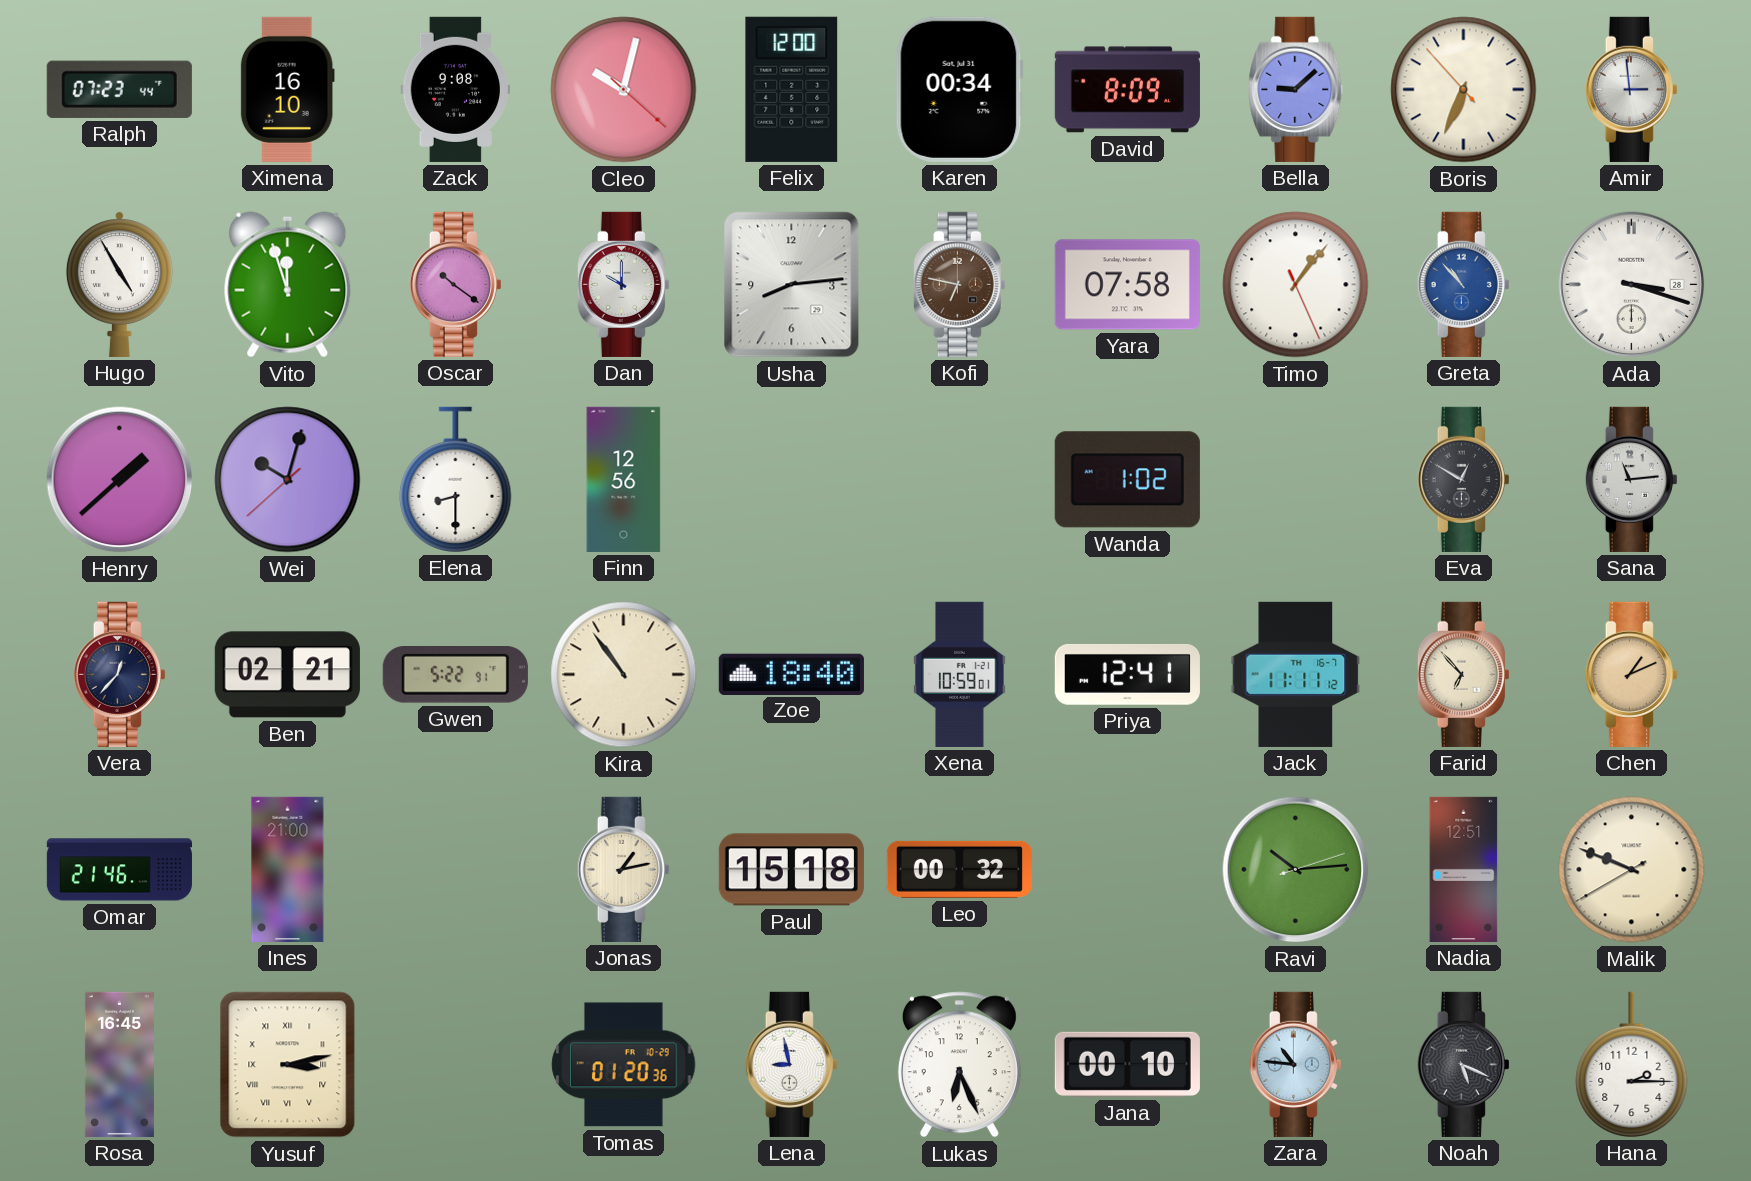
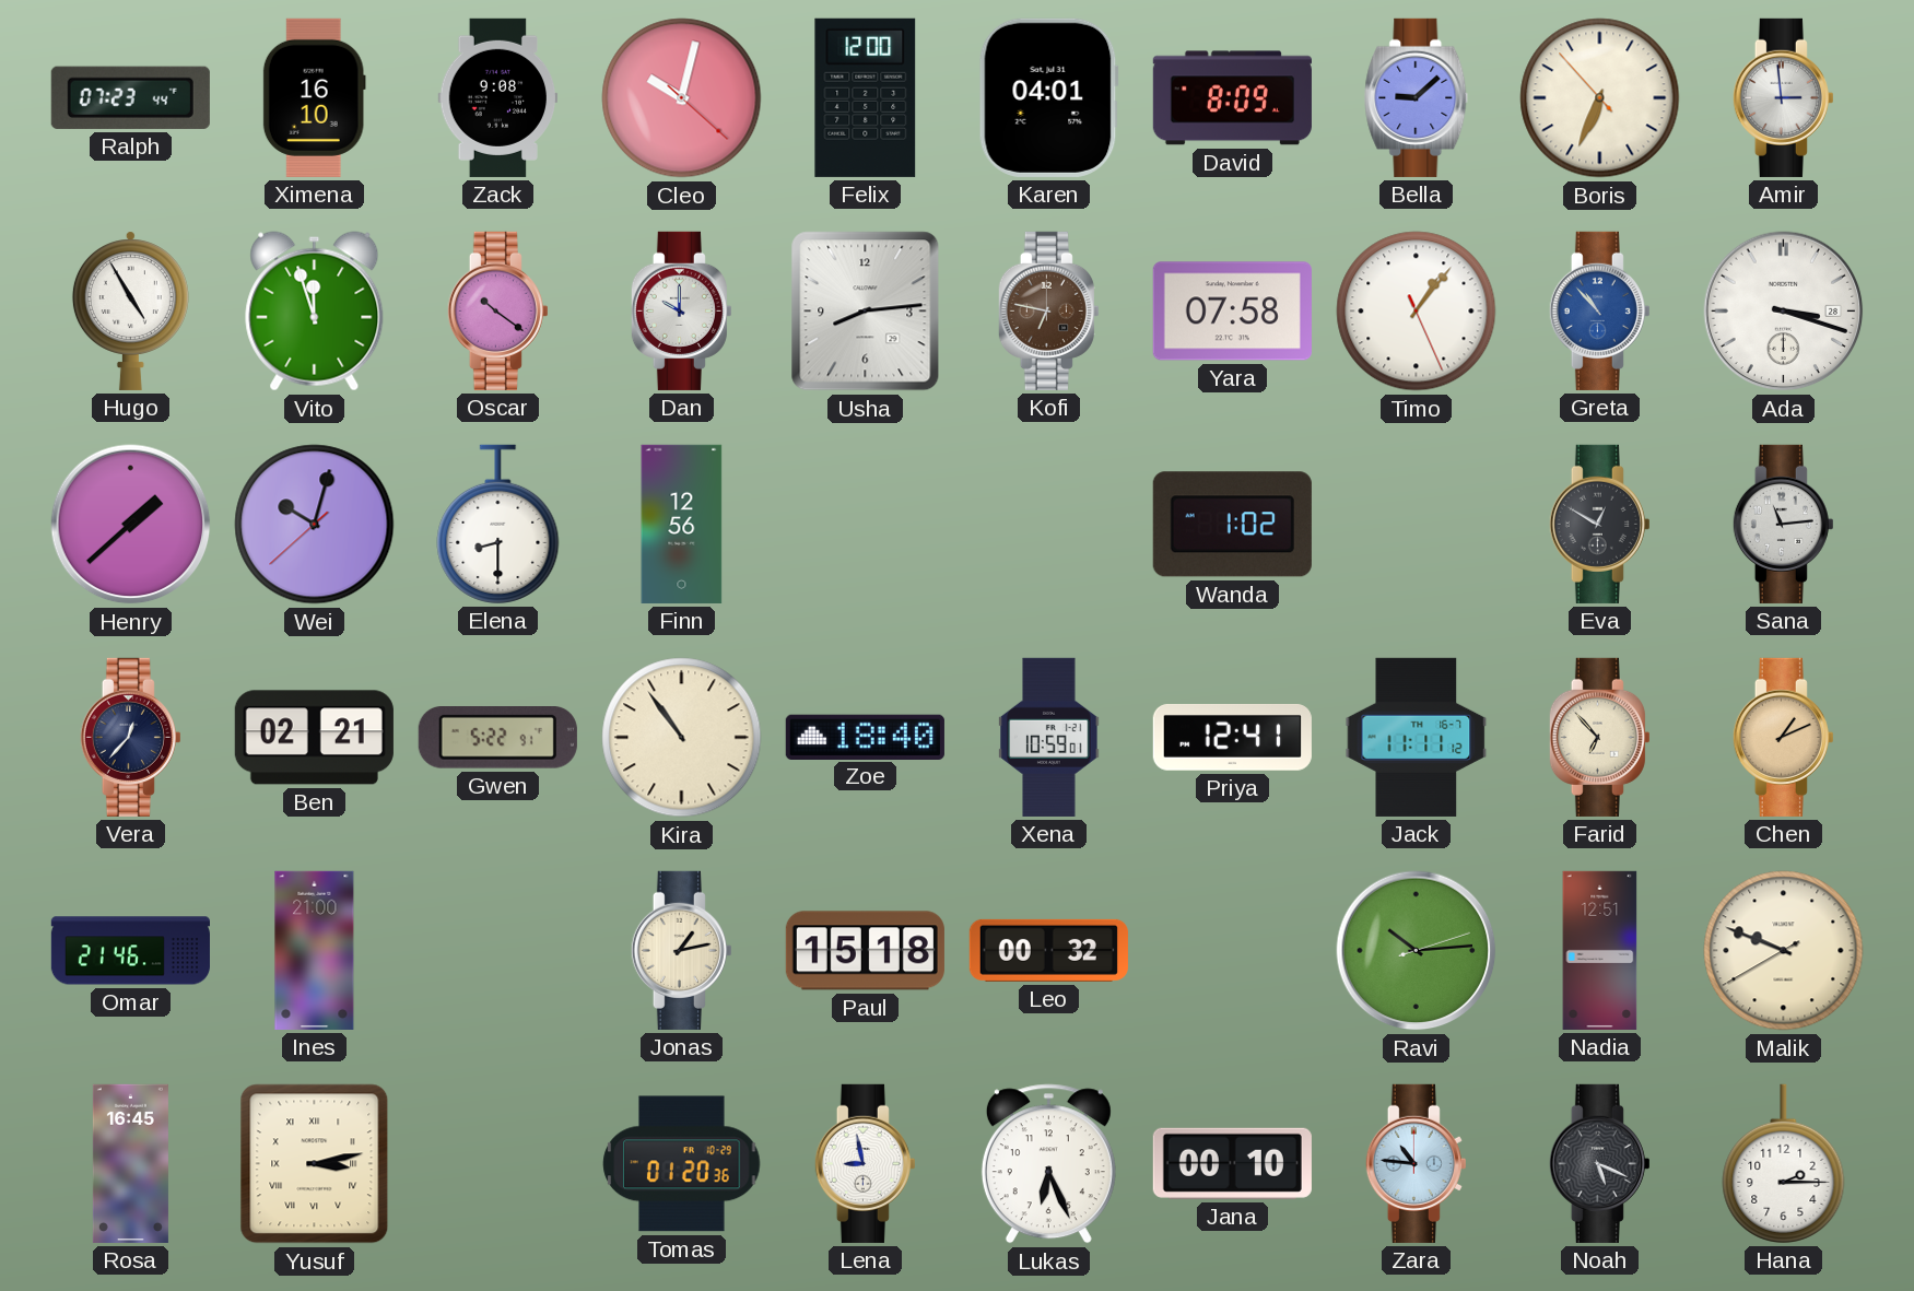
Karen: 00:34 -> 04:01
